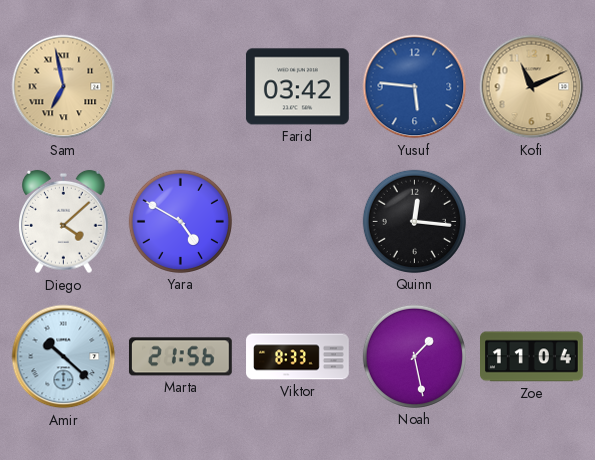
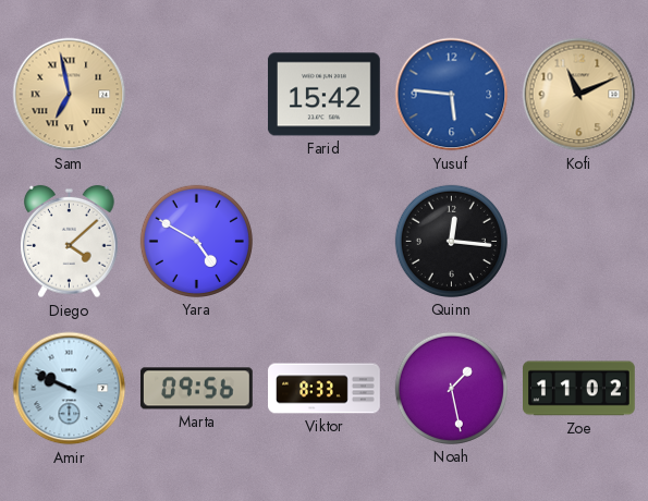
Farid: 03:42 -> 15:42
Amir: 10:22 -> 9:49
Marta: 21:56 -> 09:56
Zoe: 11:04 -> 11:02
